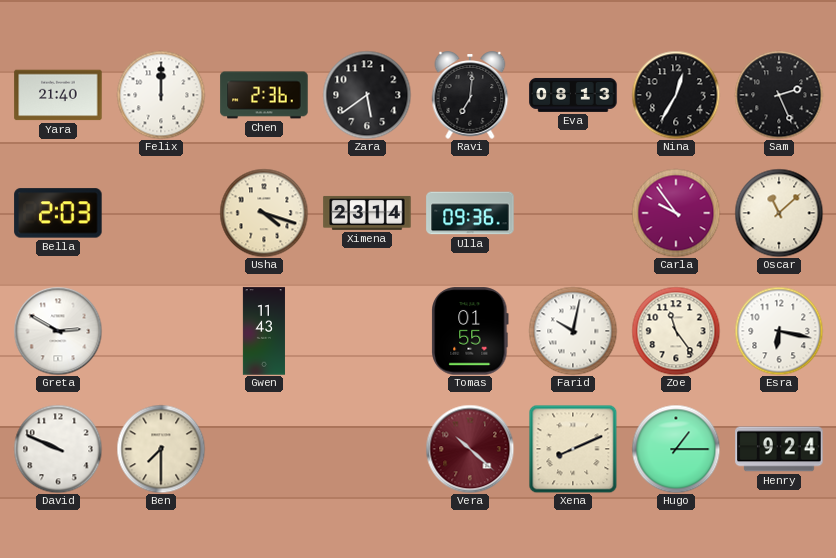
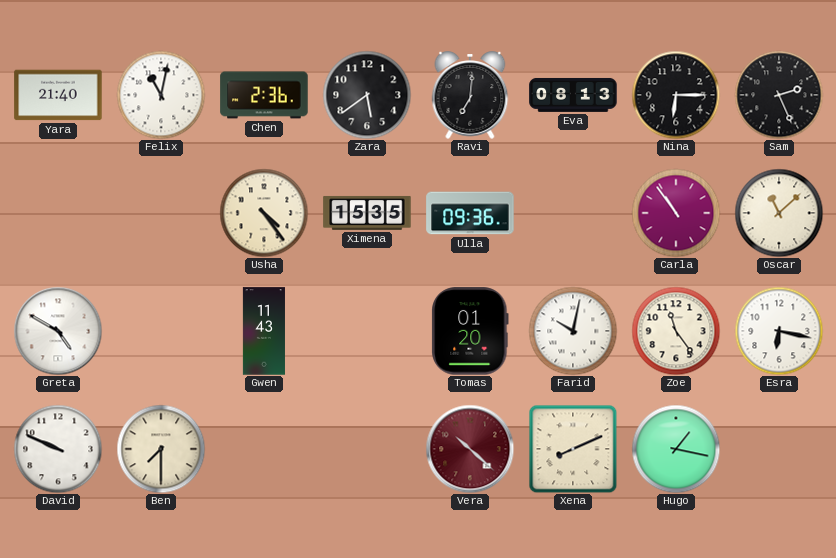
Felix: 12:00 -> 11:02
Nina: 12:35 -> 6:15
Bella: 2:03 -> none
Usha: 4:18 -> 4:24
Ximena: 23:14 -> 15:35
Carla: 9:54 -> 10:54
Greta: 2:50 -> 4:50
Tomas: 01:55 -> 01:20
Hugo: 1:15 -> 1:17
Henry: 9:24 -> none
